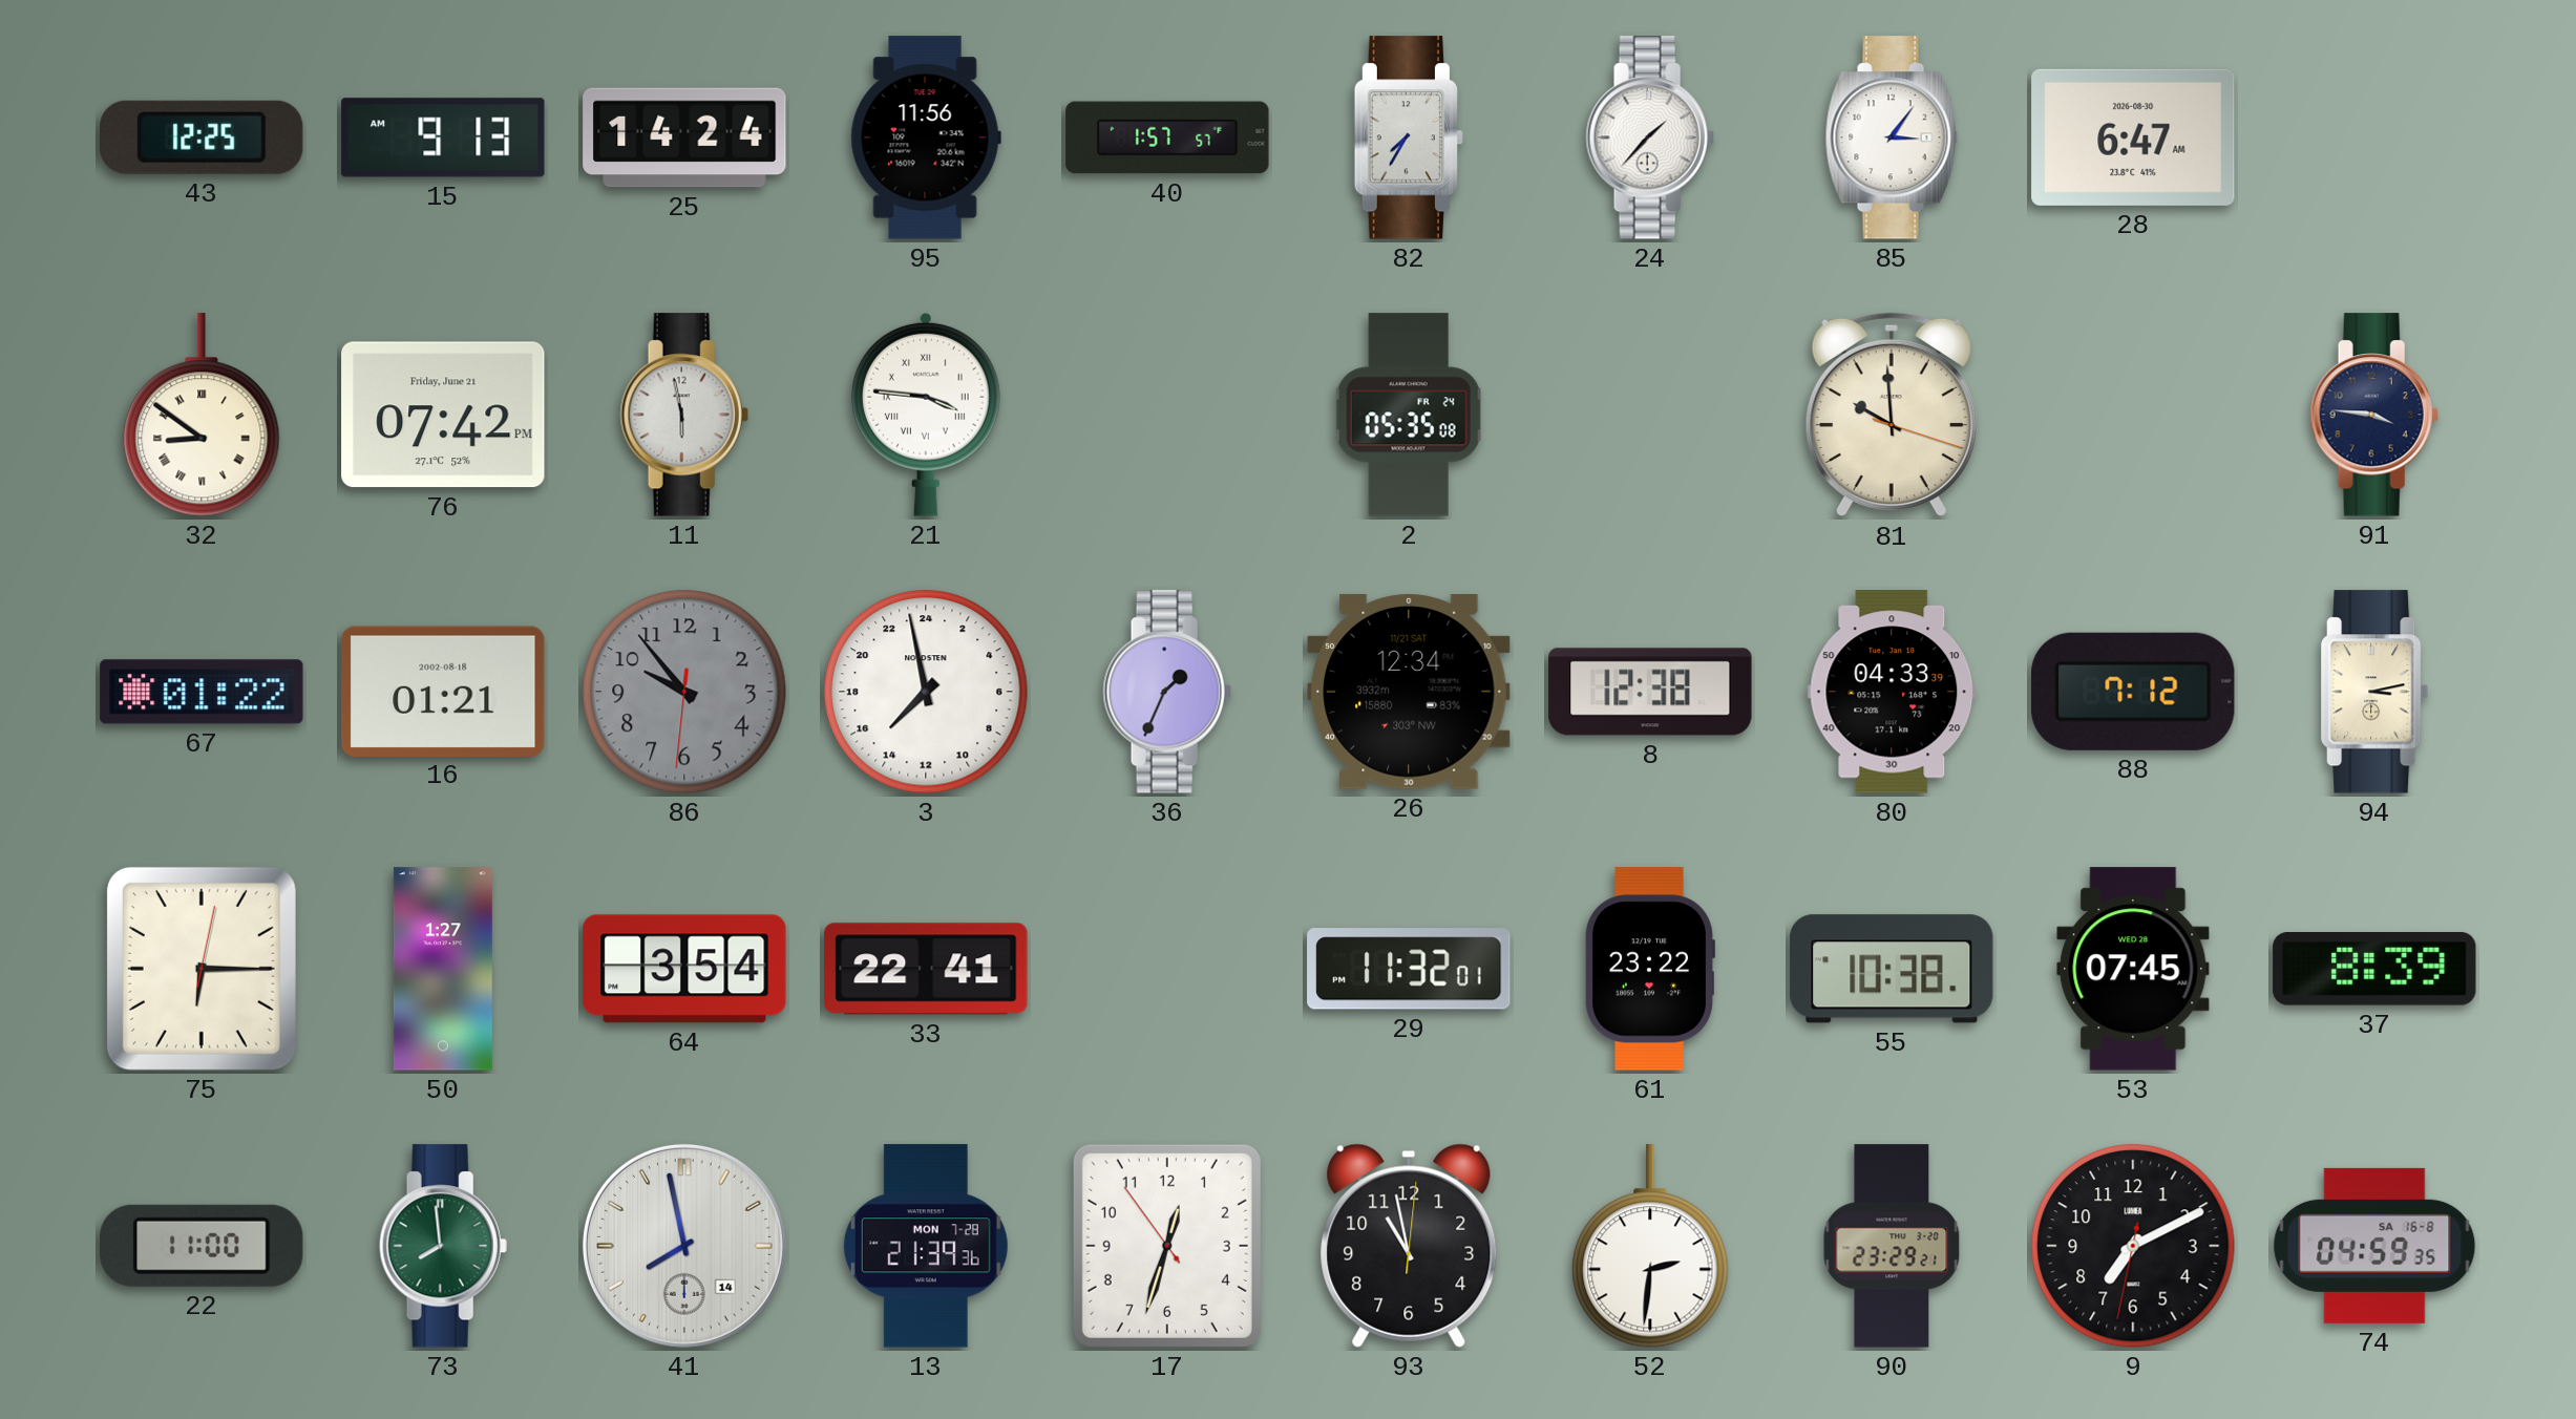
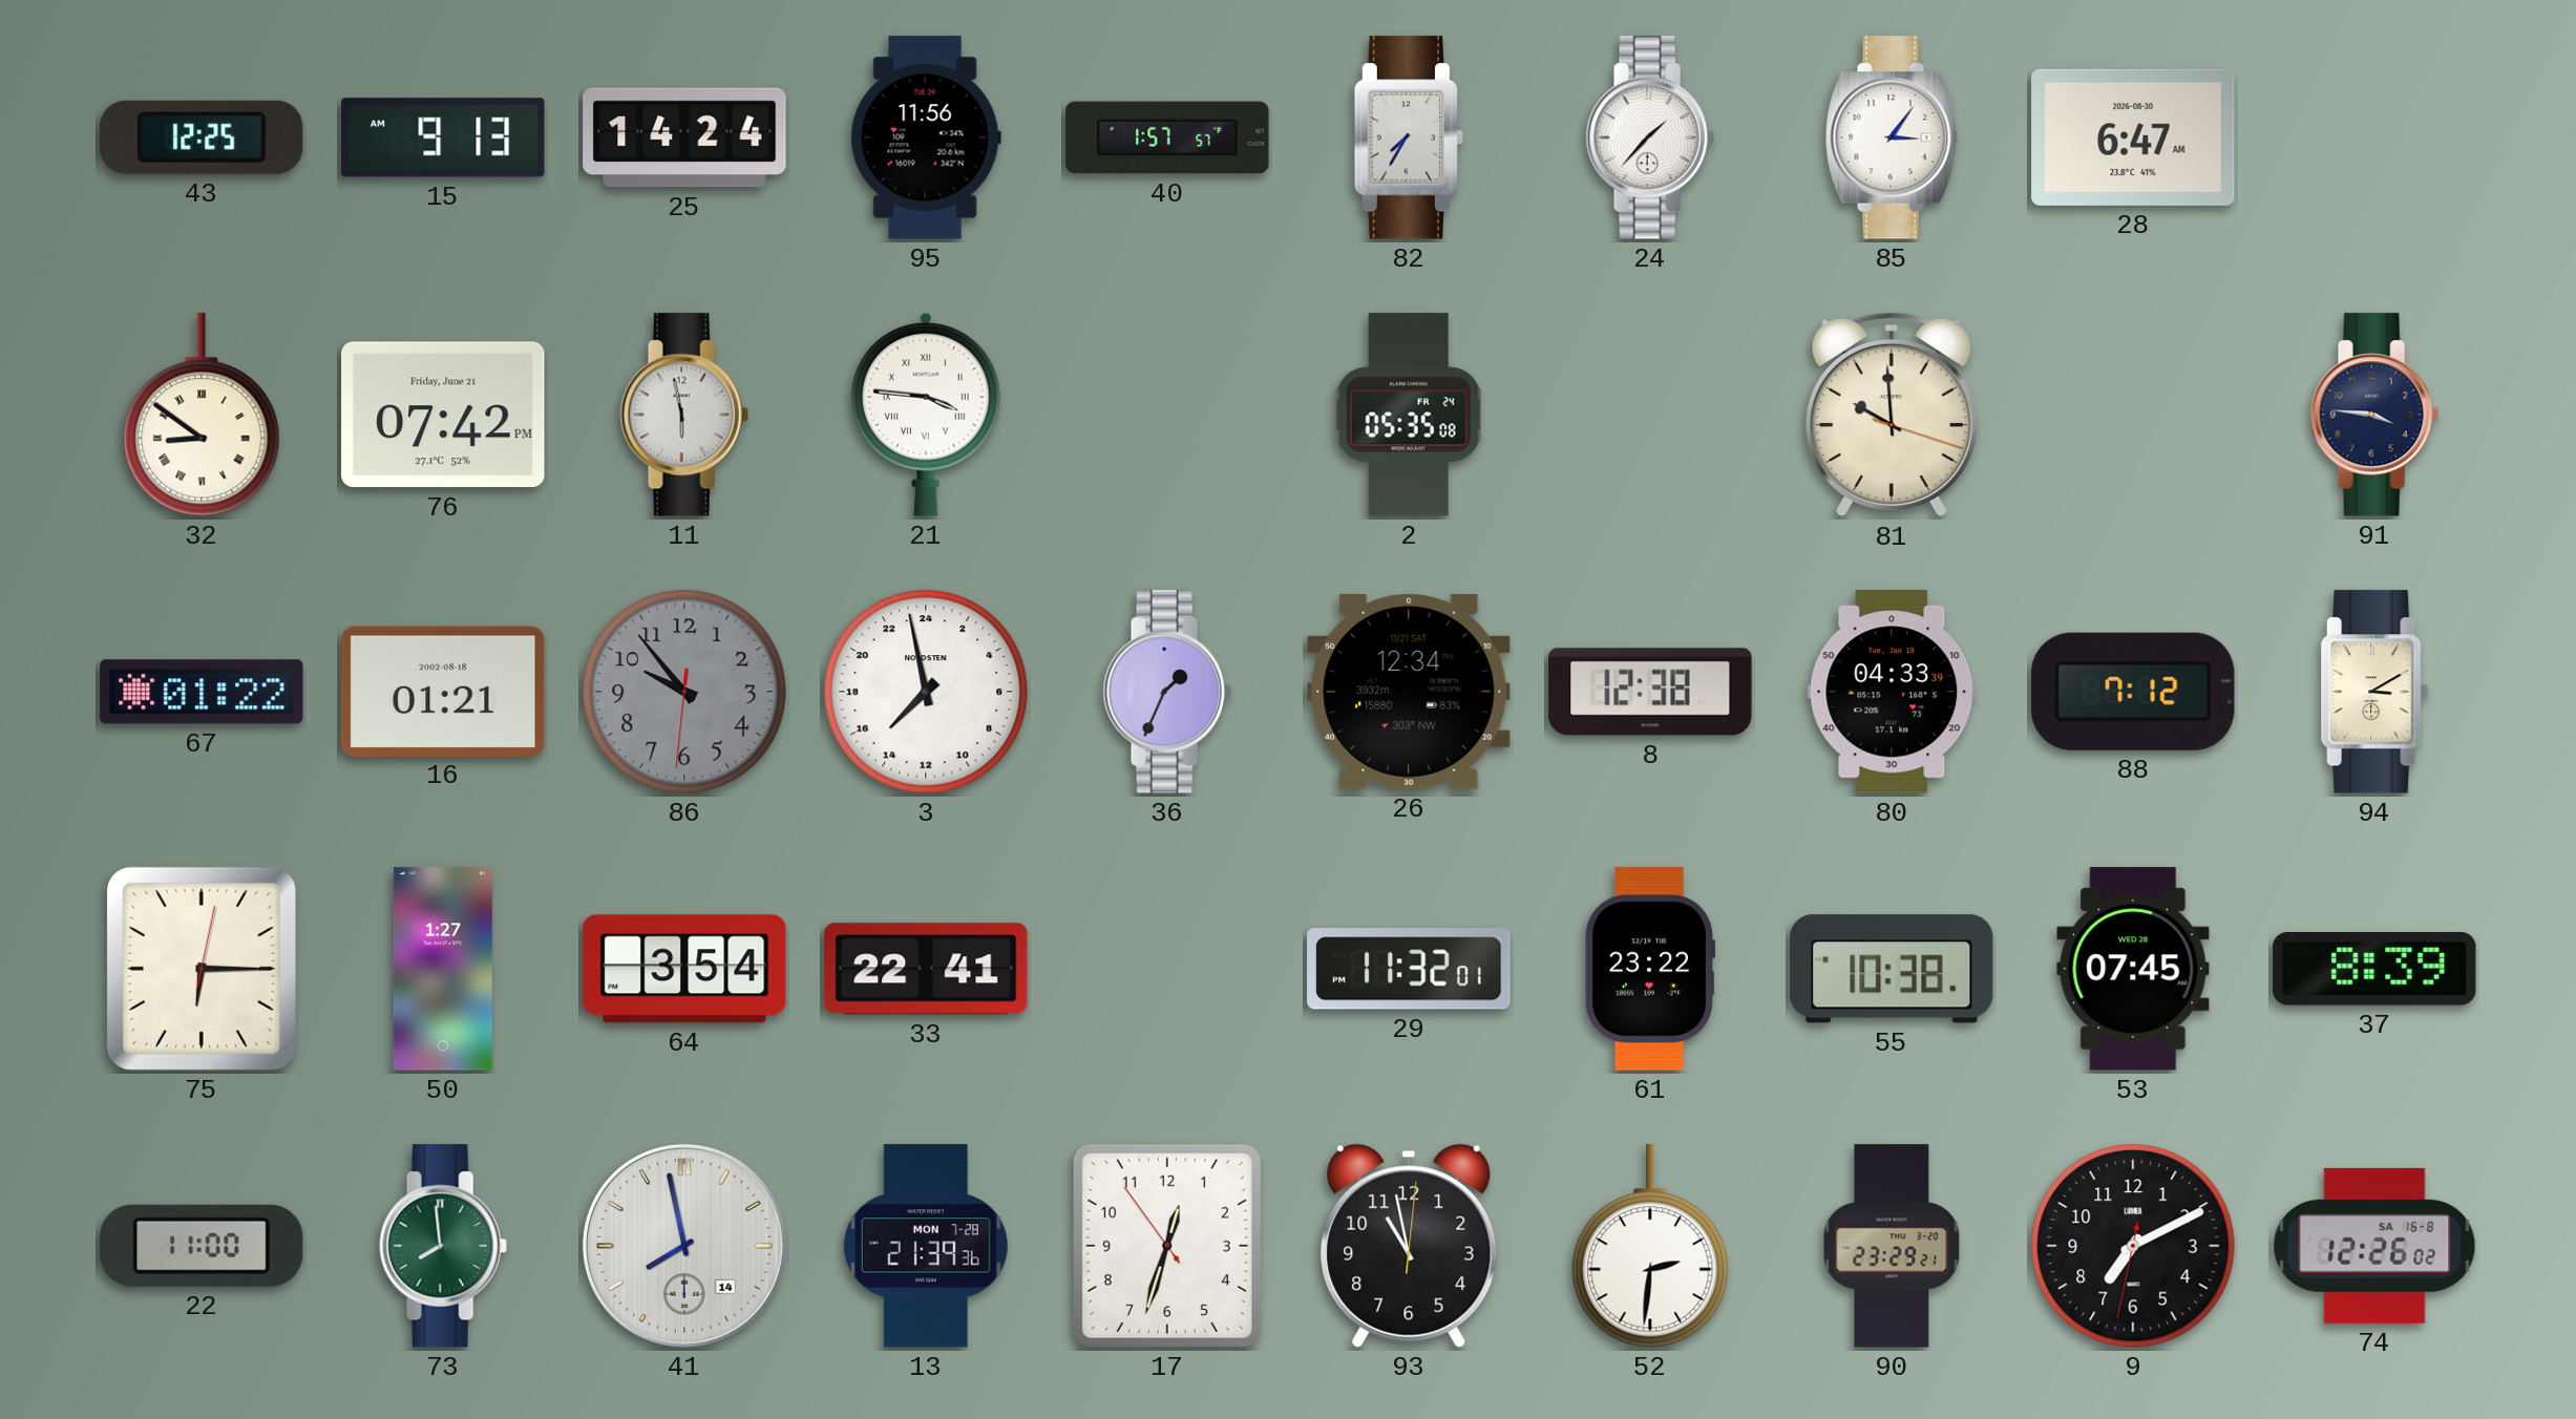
94: 3:13 -> 3:10
74: 04:59 -> 12:26
